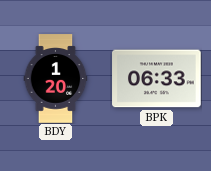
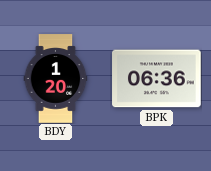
BPK: 06:33 -> 06:36
